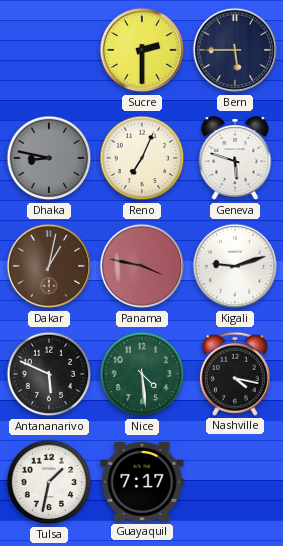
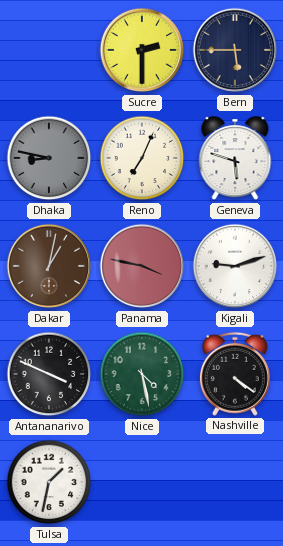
Antananarivo: 5:49 -> 3:49
Nice: 4:29 -> 4:28
Nashville: 4:17 -> 4:21
Guayaquil: 7:17 -> none
